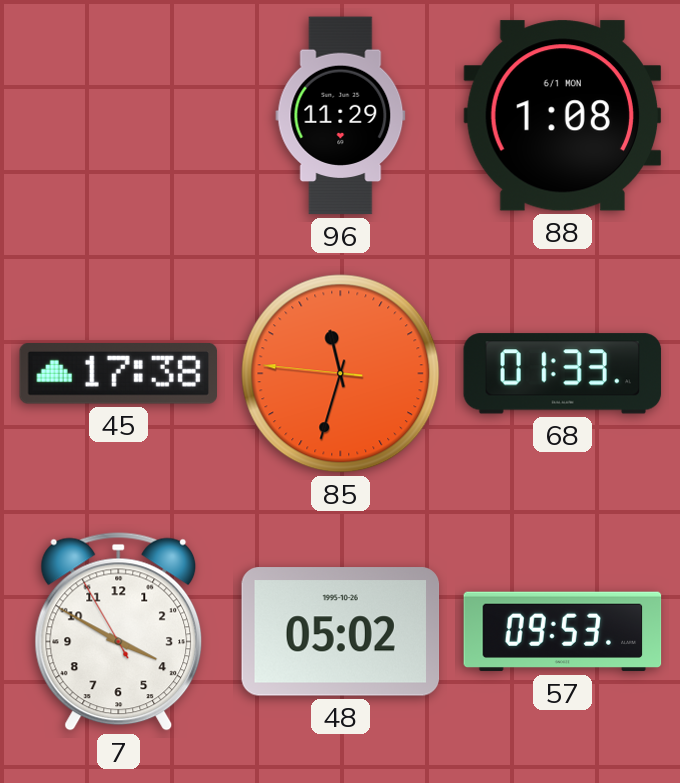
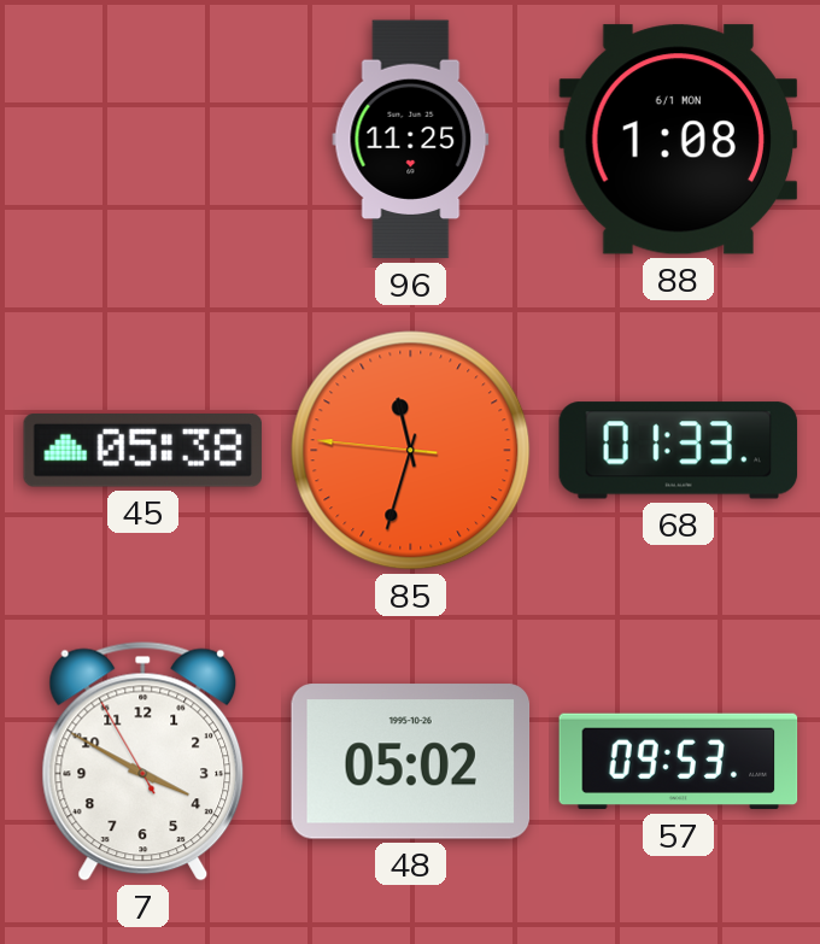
96: 11:29 -> 11:25
45: 17:38 -> 05:38
